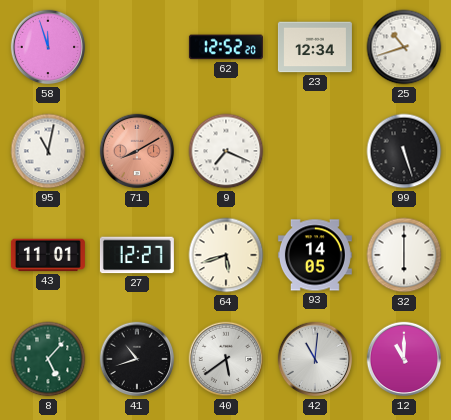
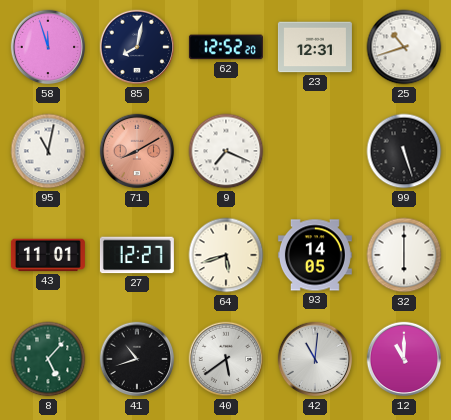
85: none -> 8:02
23: 12:34 -> 12:31
